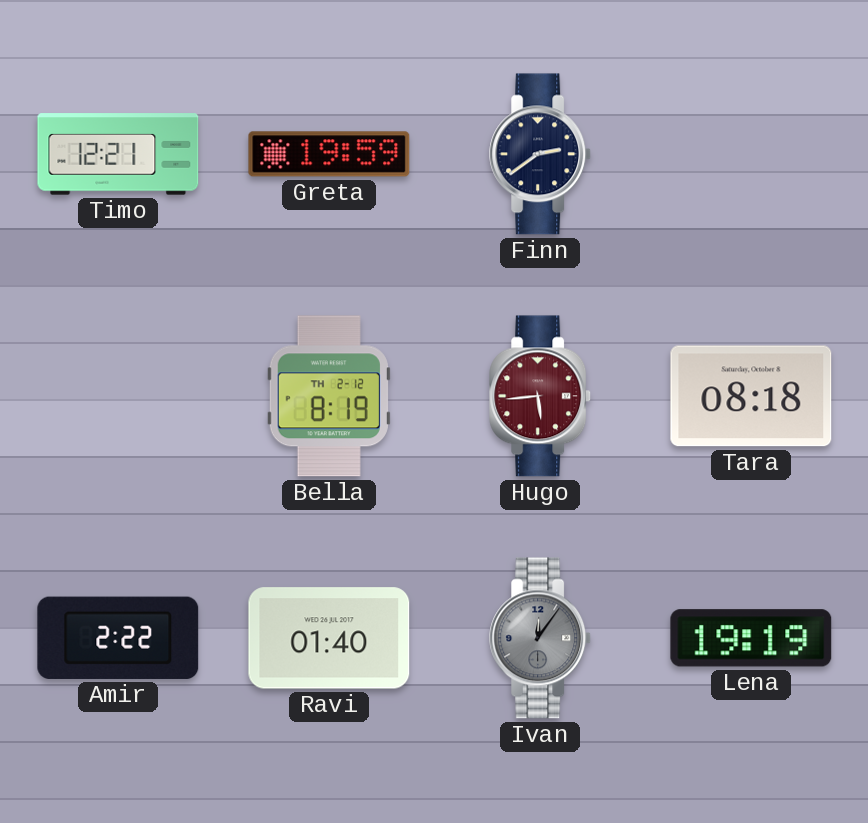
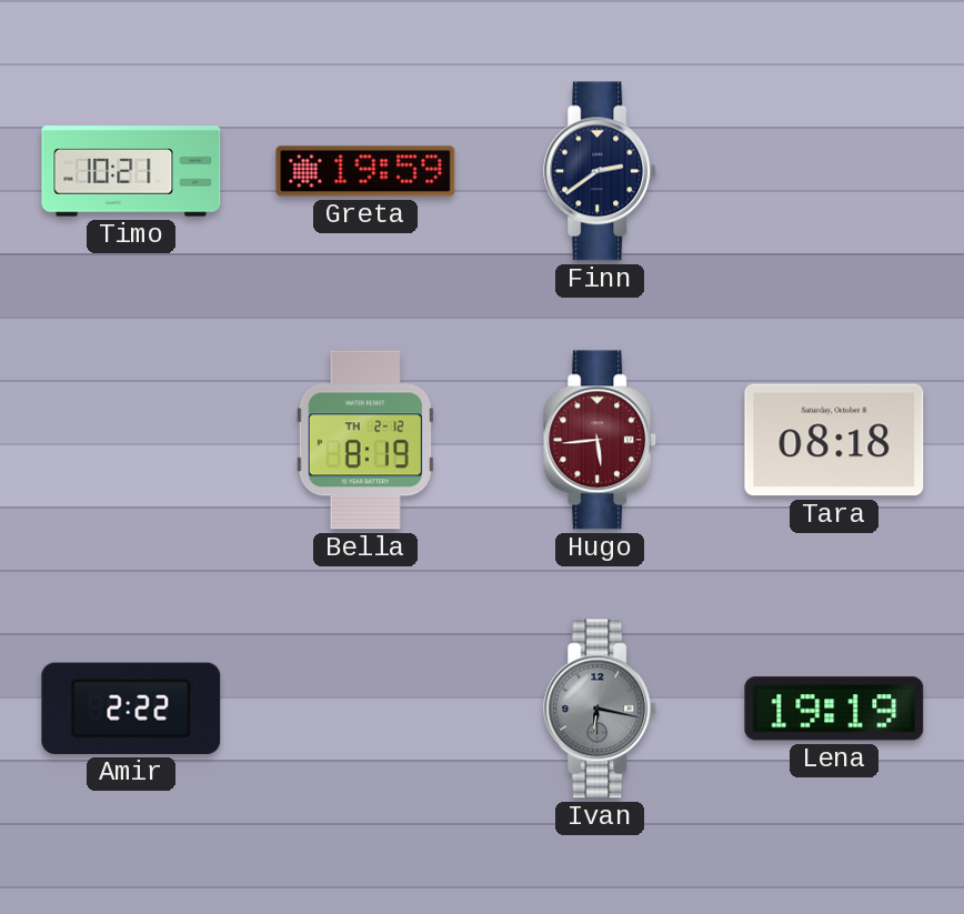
Timo: 12:21 -> 10:21
Ravi: 01:40 -> none
Ivan: 12:06 -> 6:17
